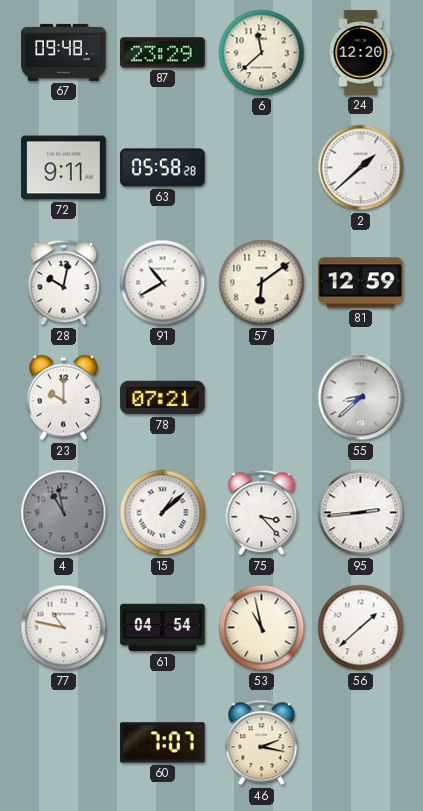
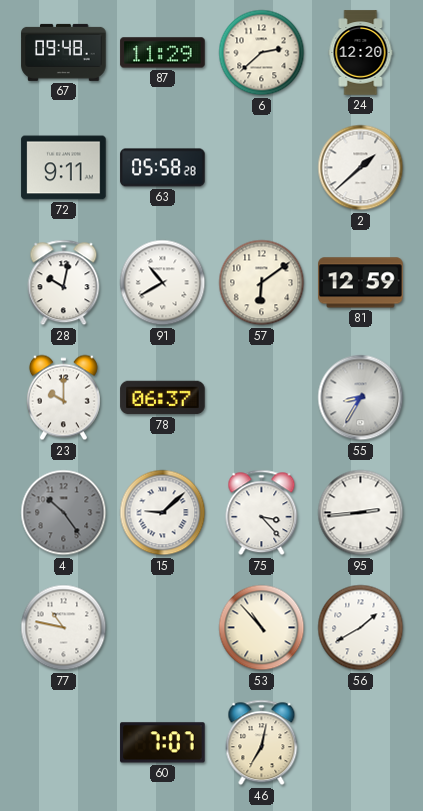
87: 23:29 -> 11:29
6: 11:38 -> 2:38
78: 07:21 -> 06:37
55: 8:38 -> 8:35
4: 10:58 -> 10:24
15: 1:08 -> 9:08
61: 04:54 -> none
53: 10:58 -> 10:53
56: 1:38 -> 1:40
46: 2:17 -> 7:02
